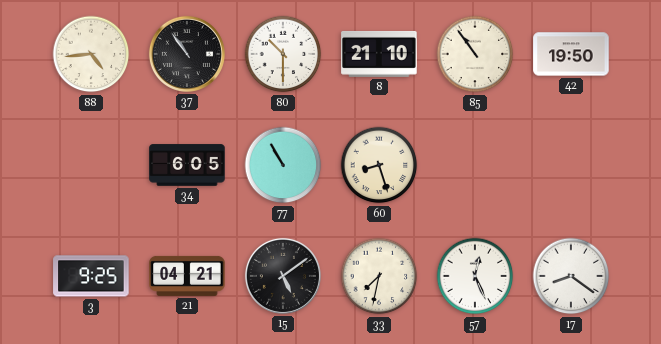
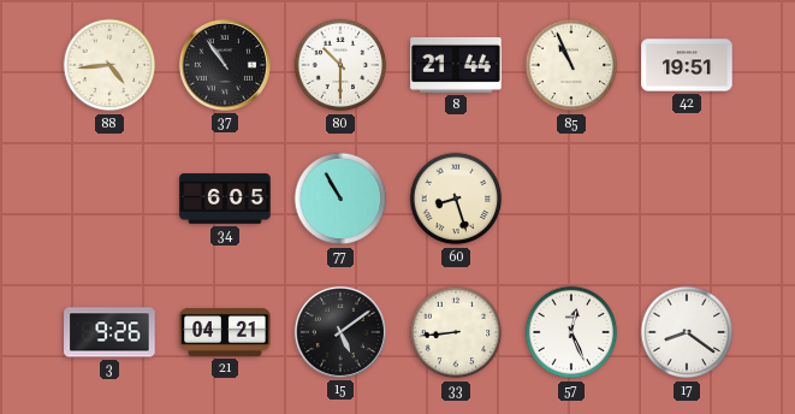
8: 21:10 -> 21:44
85: 10:54 -> 10:56
42: 19:50 -> 19:51
3: 9:25 -> 9:26
33: 7:32 -> 8:44
